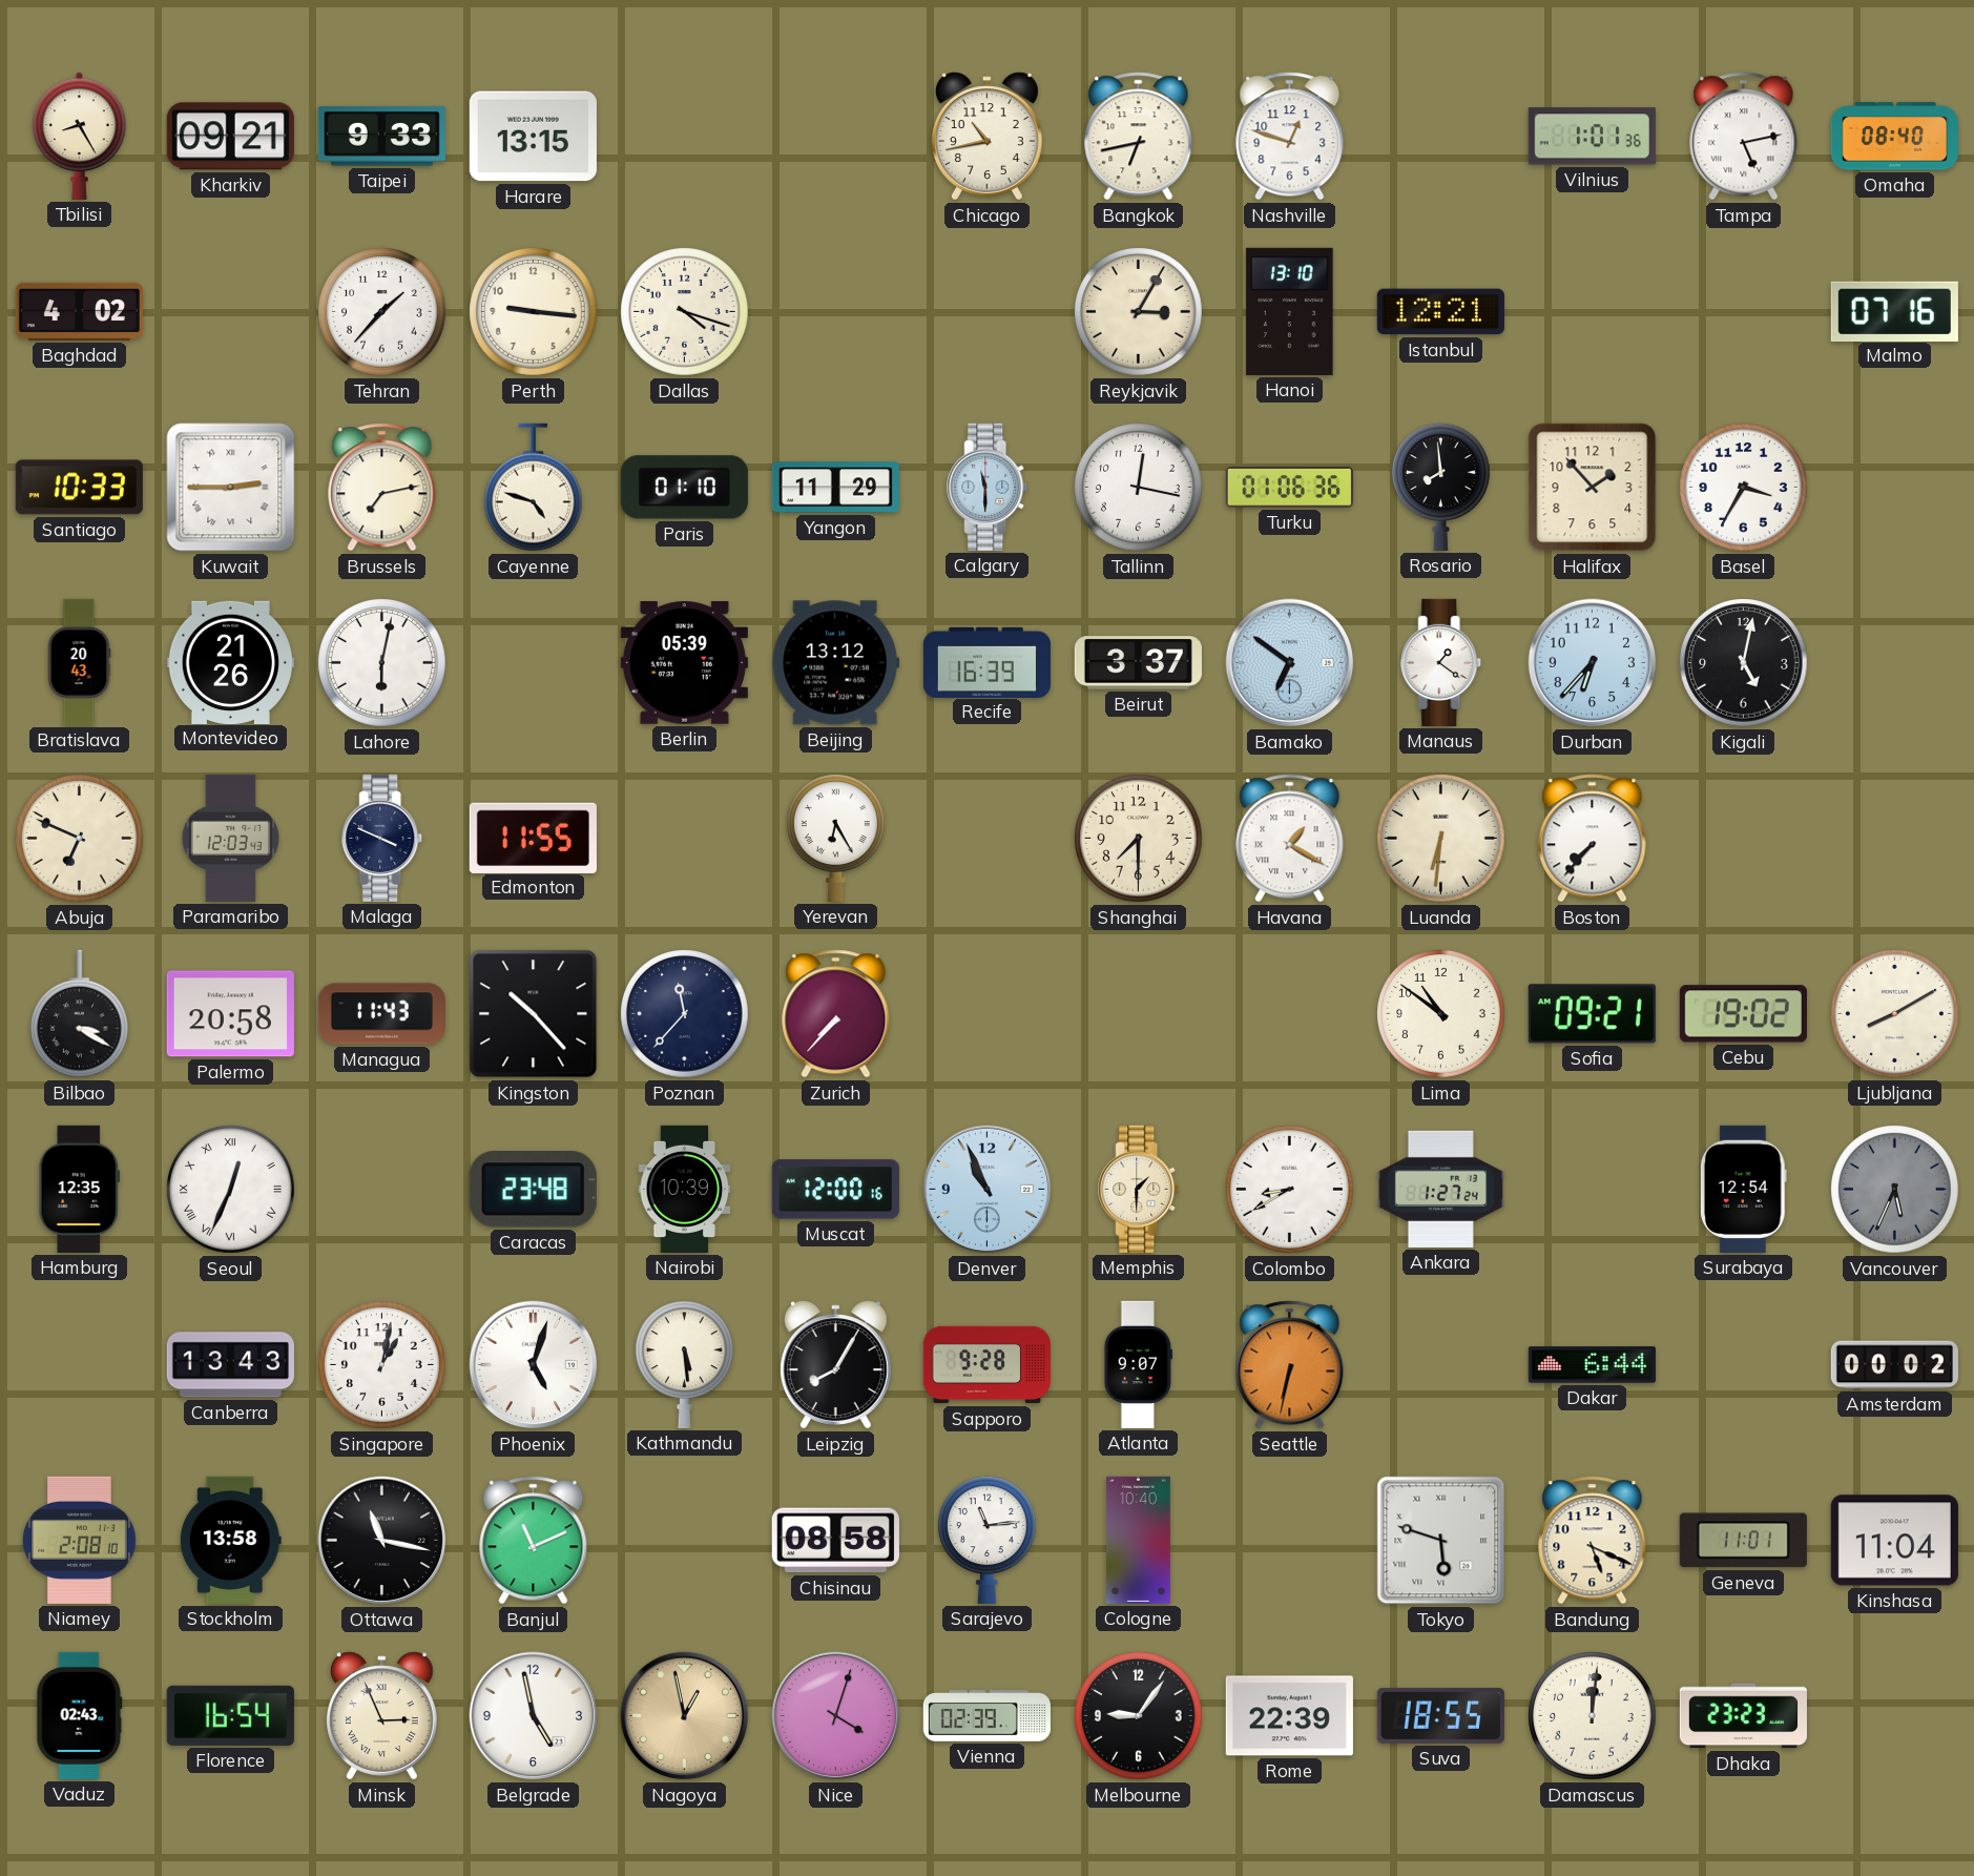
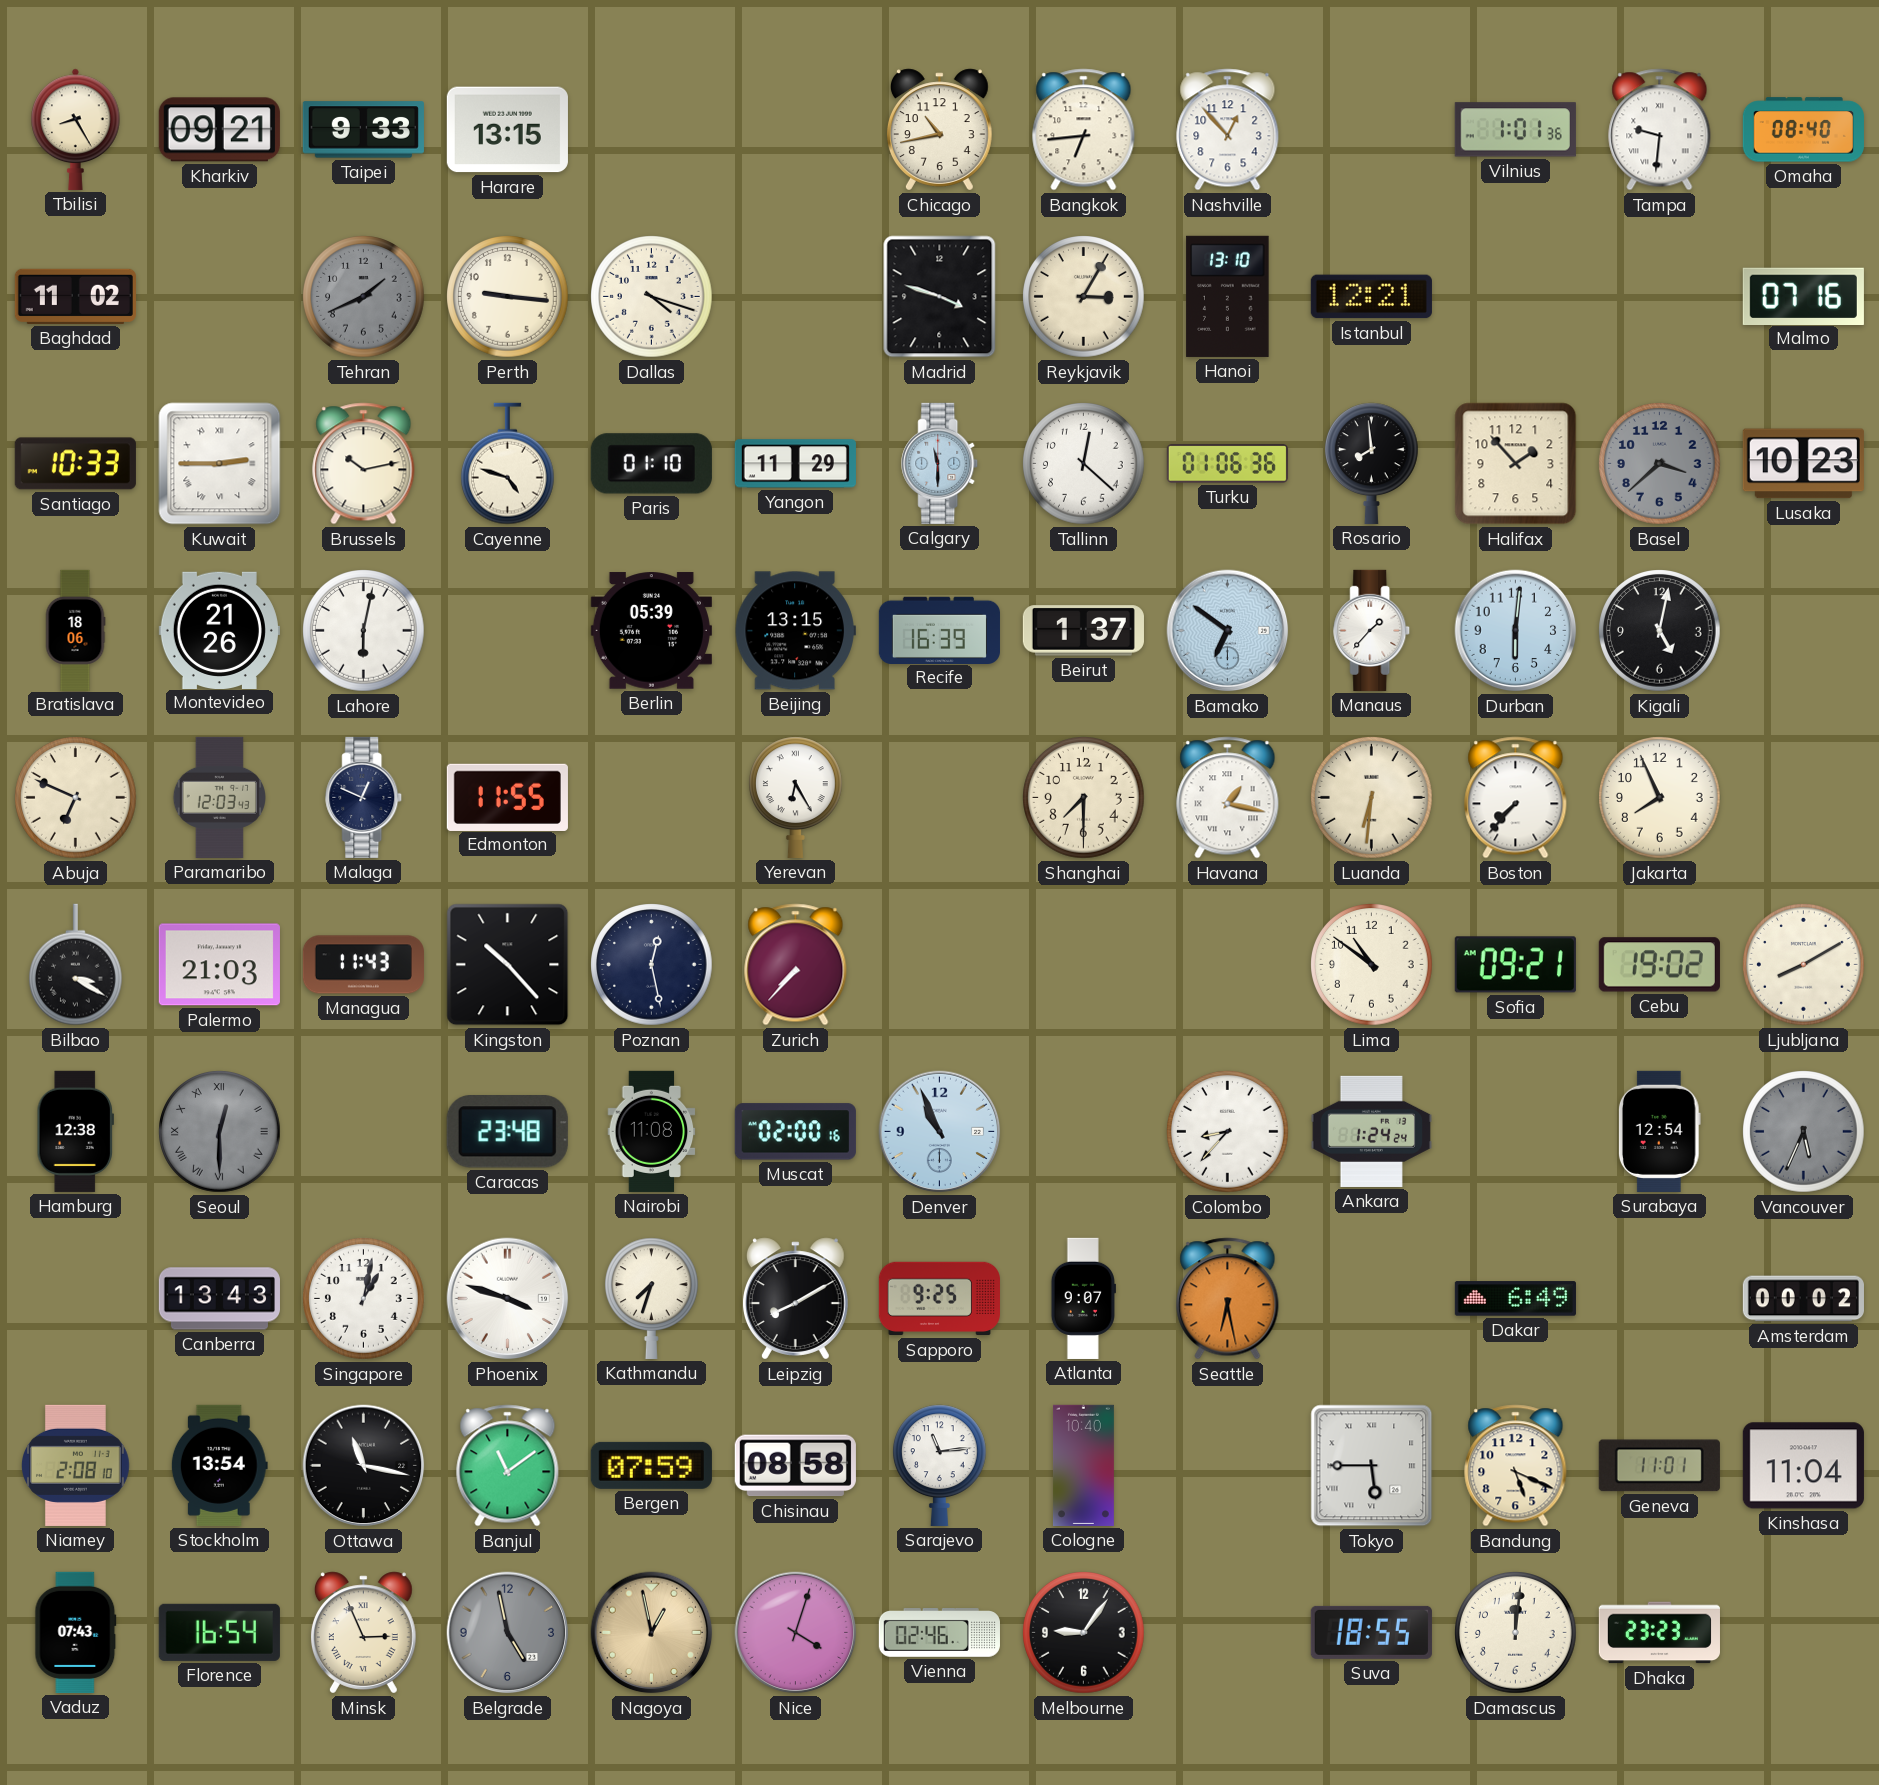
Bangkok: 6:43 -> 6:44
Nashville: 12:48 -> 12:53
Tampa: 5:13 -> 9:31
Baghdad: 4:02 -> 11:02
Tehran: 1:37 -> 1:41
Tehran dial: white -> grey
Madrid: none -> 3:48
Brussels: 7:13 -> 10:13
Tallinn: 12:17 -> 12:22
Basel: 3:35 -> 3:38
Basel dial: white -> grey
Lusaka: none -> 10:23
Bratislava: 20:43 -> 18:06
Beijing: 13:12 -> 13:15
Beirut: 3:37 -> 1:37
Manaus: 1:21 -> 1:37
Durban: 6:37 -> 6:01
Malaga: 3:49 -> 12:49
Havana: 1:20 -> 1:17
Jakarta: none -> 7:56
Palermo: 20:58 -> 21:03
Poznan: 11:37 -> 12:28
Hamburg: 12:35 -> 12:38
Seoul: 12:34 -> 12:30
Seoul dial: white -> grey
Nairobi: 10:39 -> 11:08
Muscat: 12:00 -> 02:00
Memphis: 1:30 -> none
Colombo: 8:40 -> 8:37
Ankara: 1:27 -> 1:24
Phoenix: 5:03 -> 3:48
Kathmandu: 5:29 -> 7:33
Leipzig: 8:05 -> 8:10
Sapporo: 9:28 -> 9:25
Seattle: 6:32 -> 6:28
Dakar: 6:44 -> 6:49
Stockholm: 13:58 -> 13:54
Banjul: 11:11 -> 11:09
Bergen: none -> 07:59
Tokyo: 5:48 -> 5:45
Vaduz: 02:43 -> 07:43
Belgrade dial: white -> grey
Vienna: 02:39 -> 02:46
Rome: 22:39 -> none
